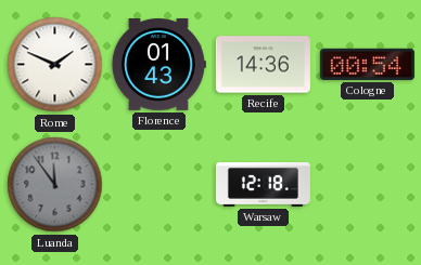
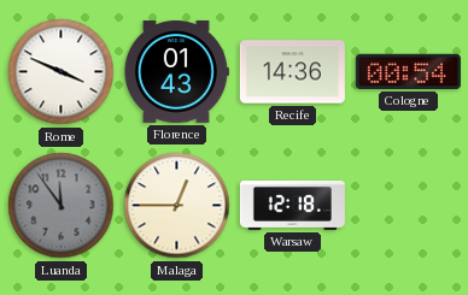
Rome: 1:49 -> 3:49
Malaga: none -> 12:45
